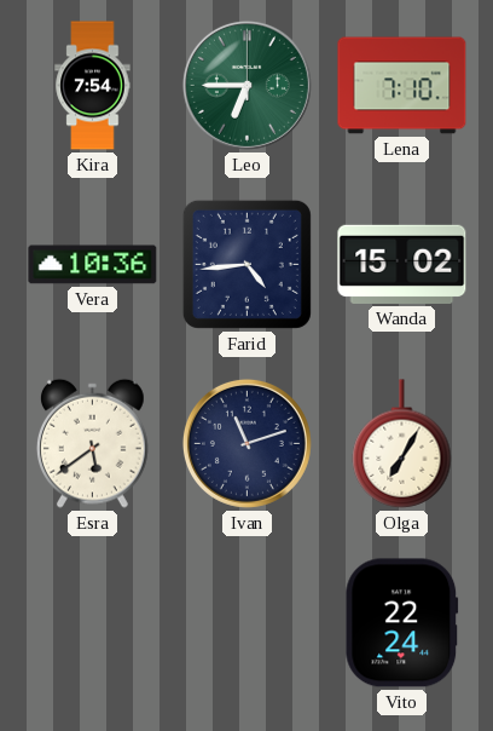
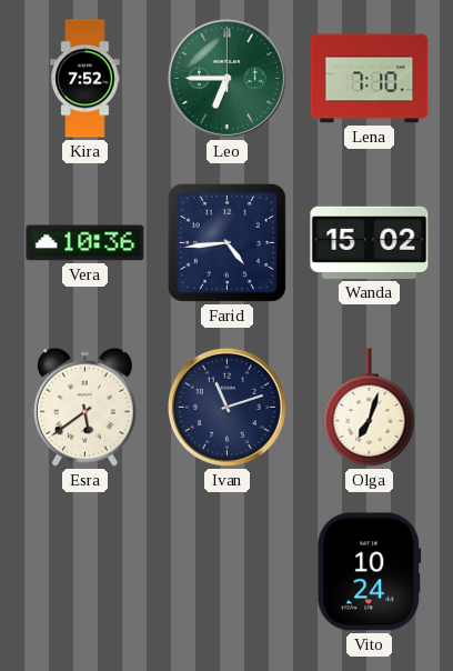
Kira: 7:54 -> 7:52
Olga: 7:05 -> 7:03
Vito: 22:24 -> 10:24
